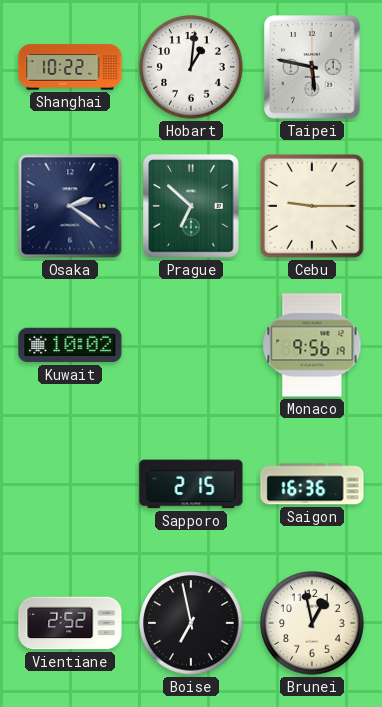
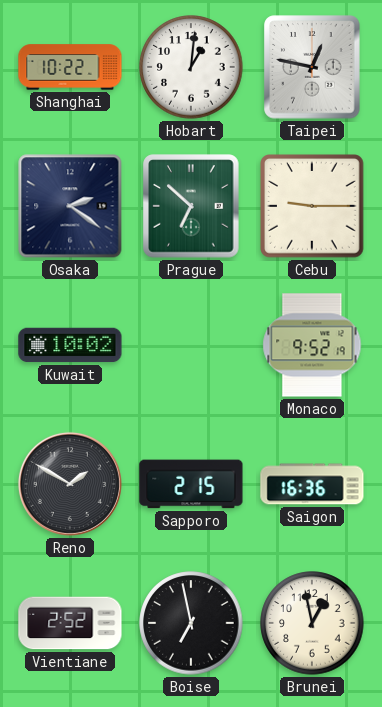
Taipei: 5:47 -> 12:47
Monaco: 9:56 -> 9:52
Reno: none -> 1:50
